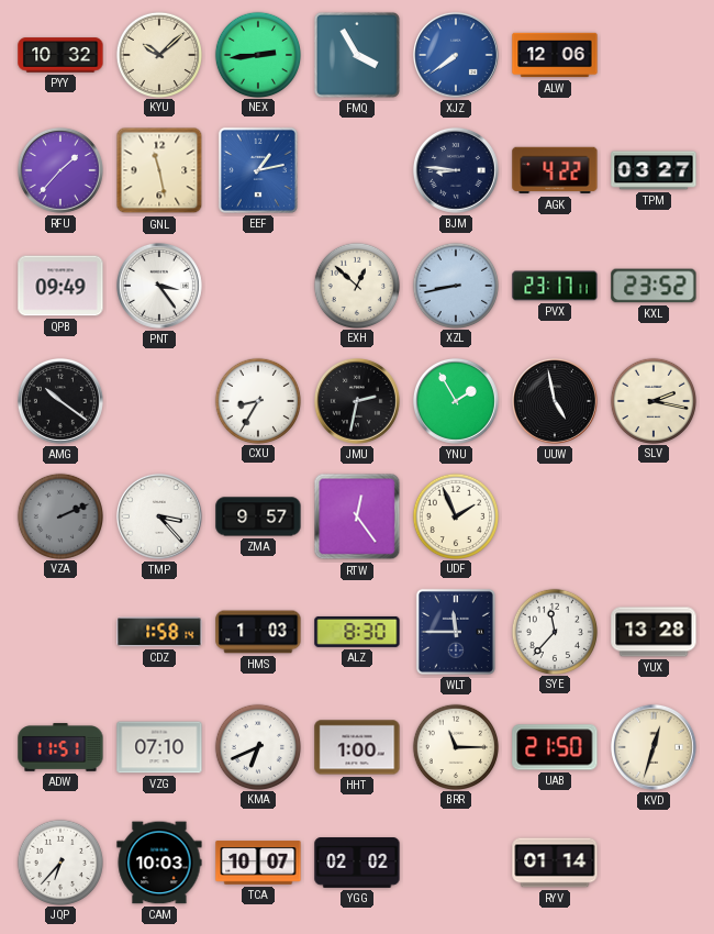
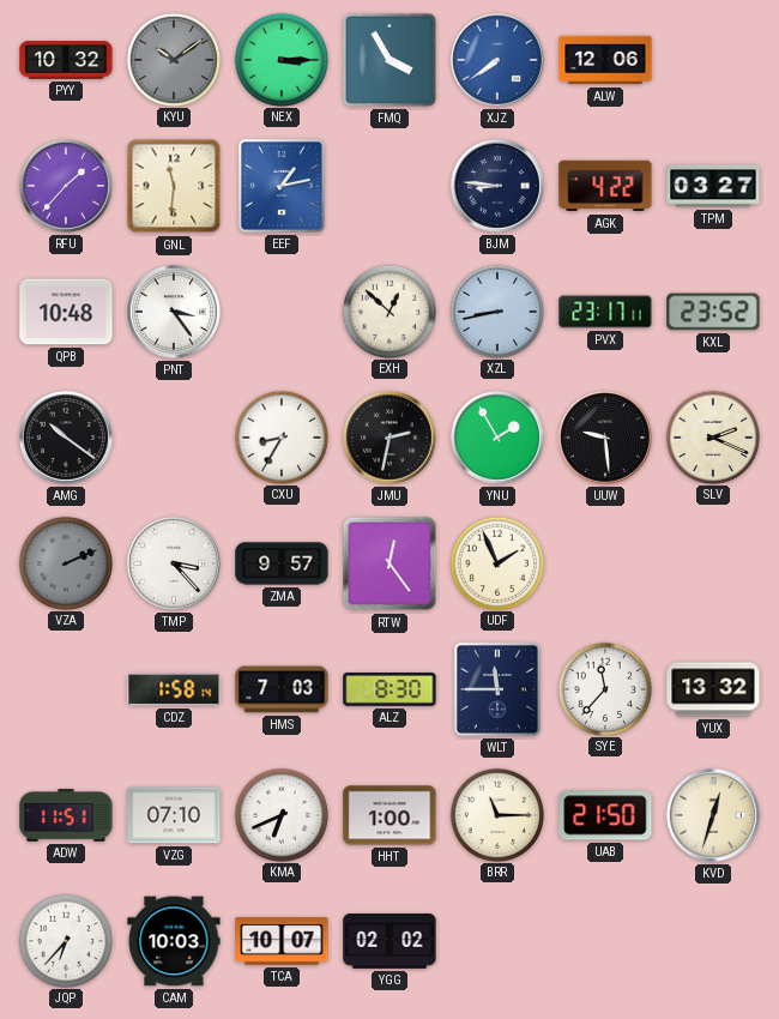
KYU: 10:08 -> 10:09
KYU dial: cream -> grey
NEX: 2:44 -> 3:15
GNL: 11:28 -> 11:31
QPB: 09:49 -> 10:48
UUW: 4:58 -> 9:29
SLV: 2:17 -> 2:19
HMS: 1:03 -> 7:03
YUX: 13:28 -> 13:32
RYV: 01:14 -> none
